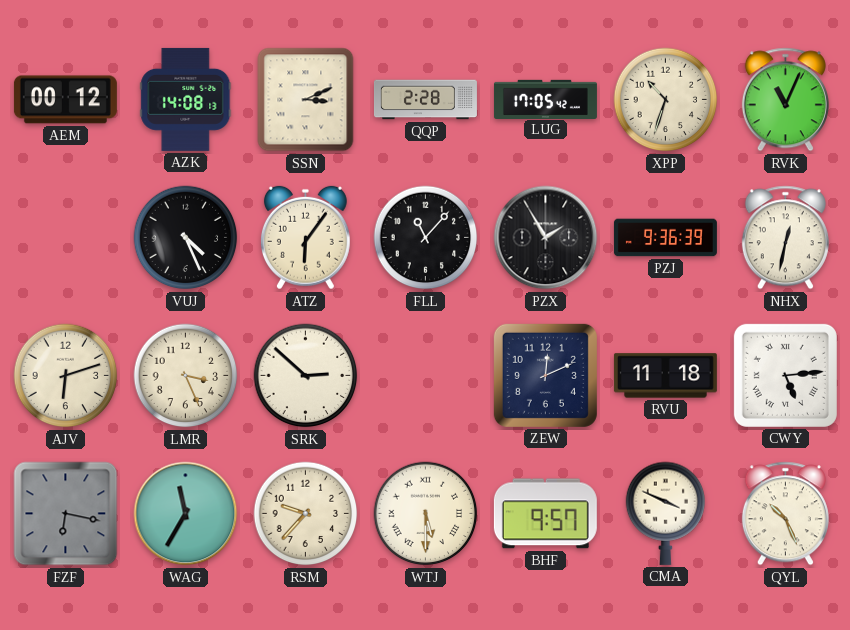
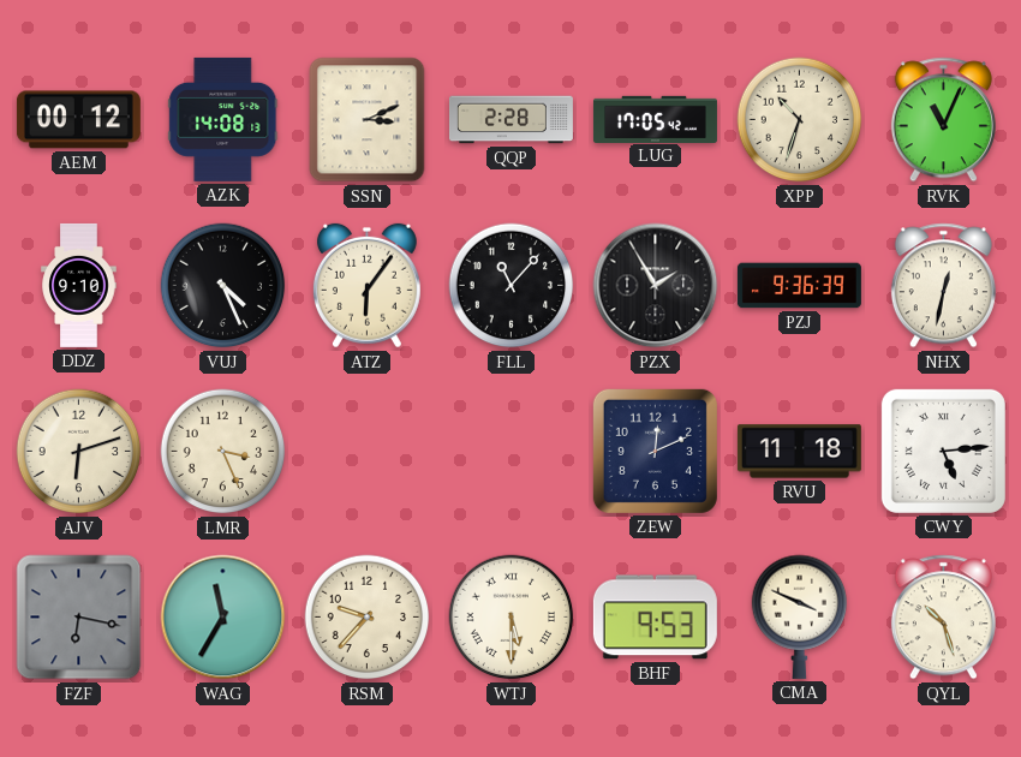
DDZ: none -> 9:10
SRK: 2:52 -> none
BHF: 9:57 -> 9:53
QYL: 10:26 -> 10:27
